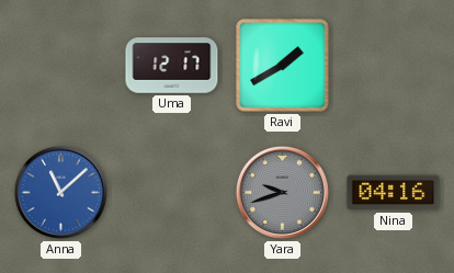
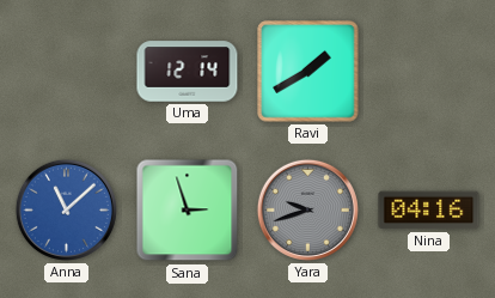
Uma: 12:17 -> 12:14
Sana: none -> 2:57
